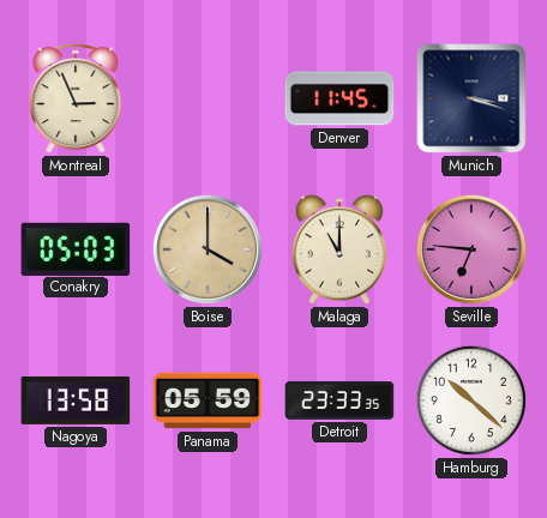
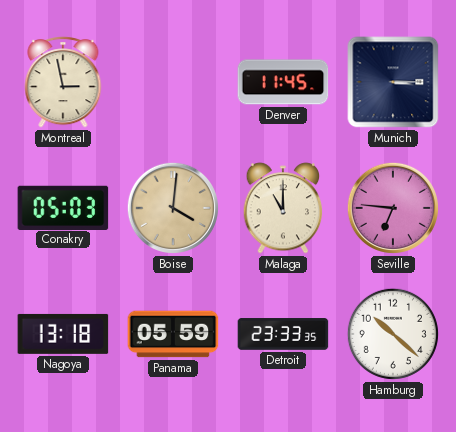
Montreal: 2:56 -> 2:58
Munich: 3:18 -> 3:15
Boise: 4:00 -> 4:01
Nagoya: 13:58 -> 13:18
